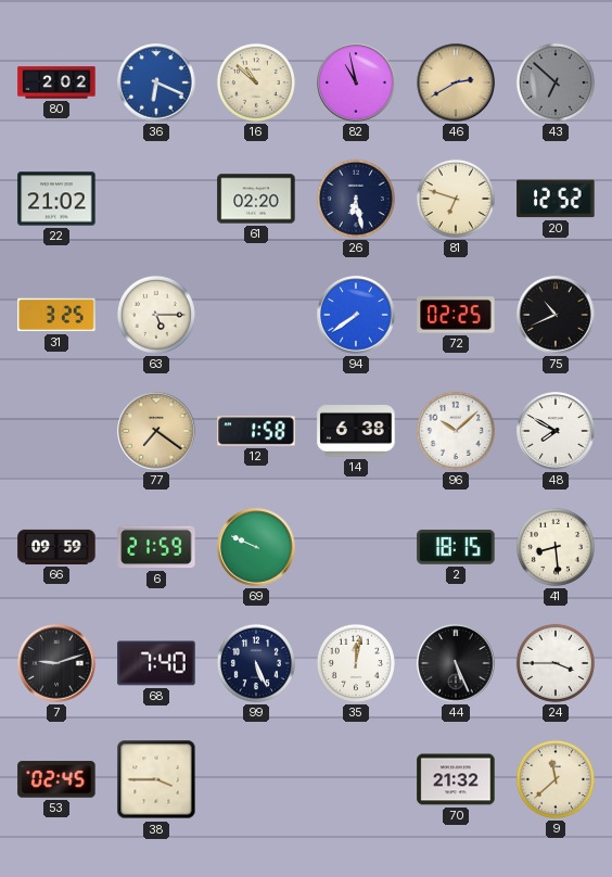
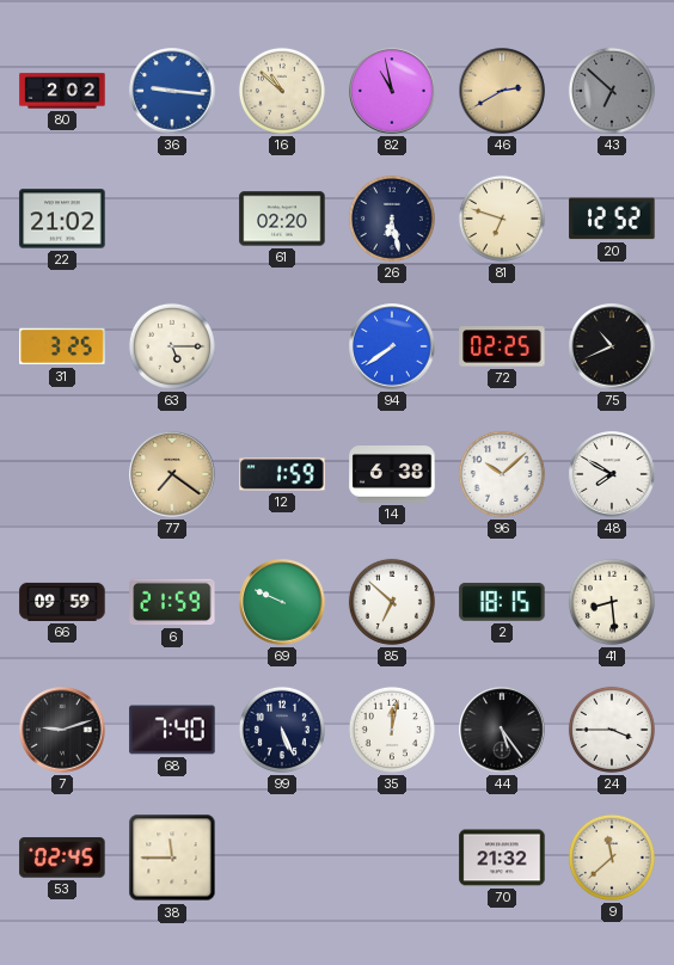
36: 6:19 -> 9:16
12: 1:58 -> 1:59
85: none -> 6:52
44: 5:26 -> 5:24
38: 3:45 -> 11:45
